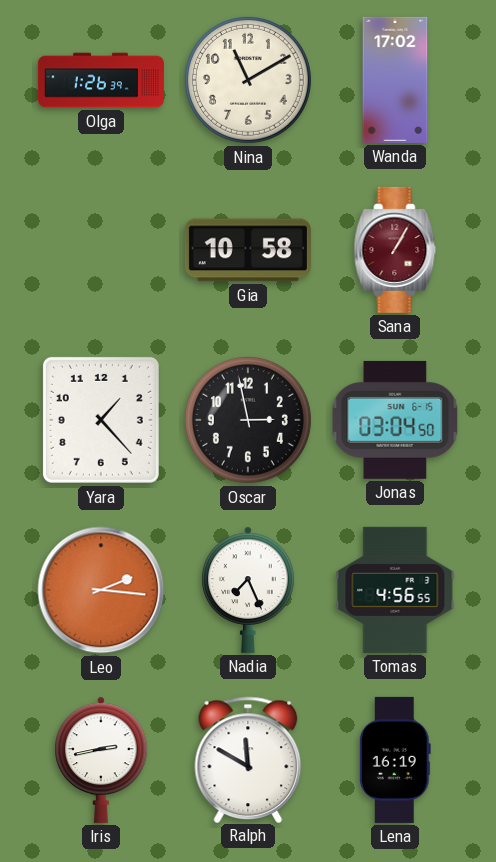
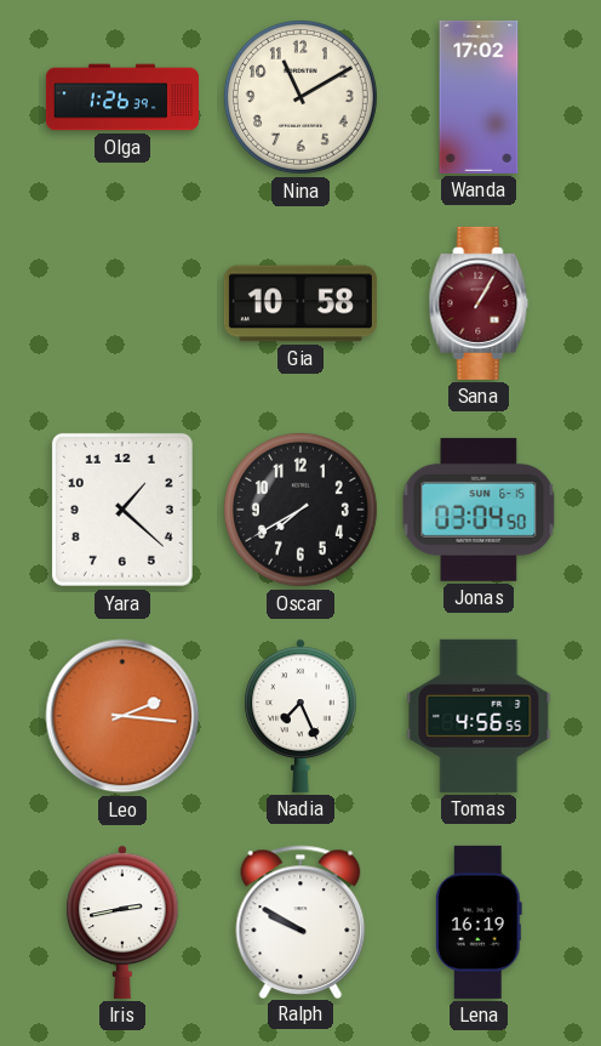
Yara: 1:23 -> 1:22
Oscar: 2:58 -> 7:40
Ralph: 11:50 -> 9:50
